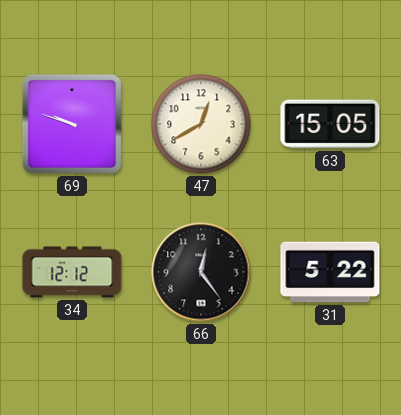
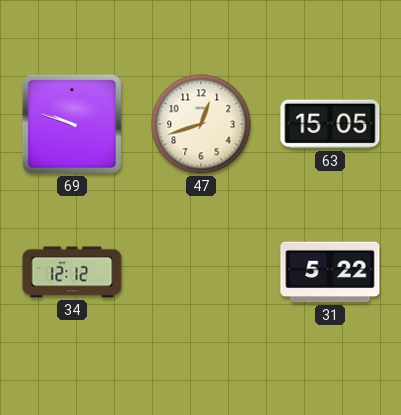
47: 12:40 -> 12:42
66: 12:24 -> none
